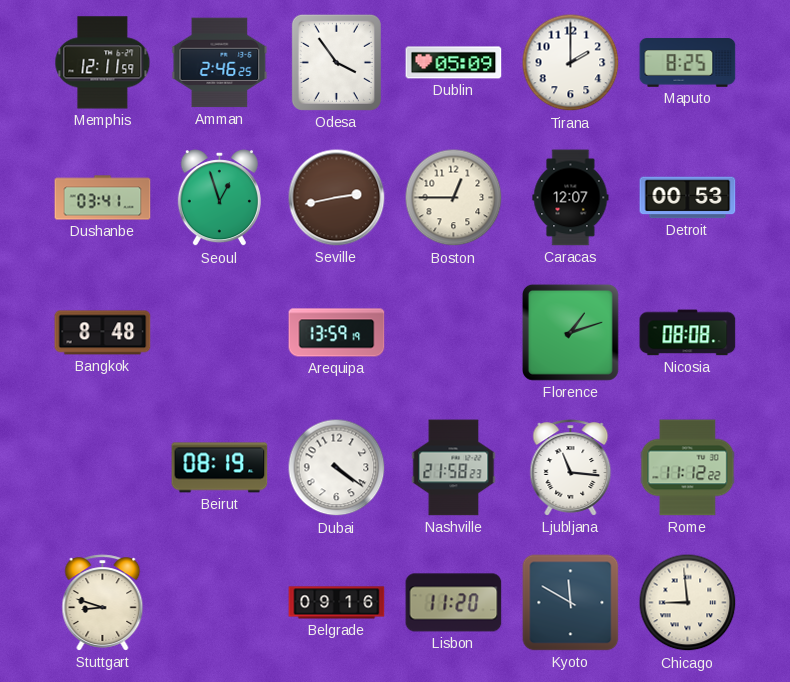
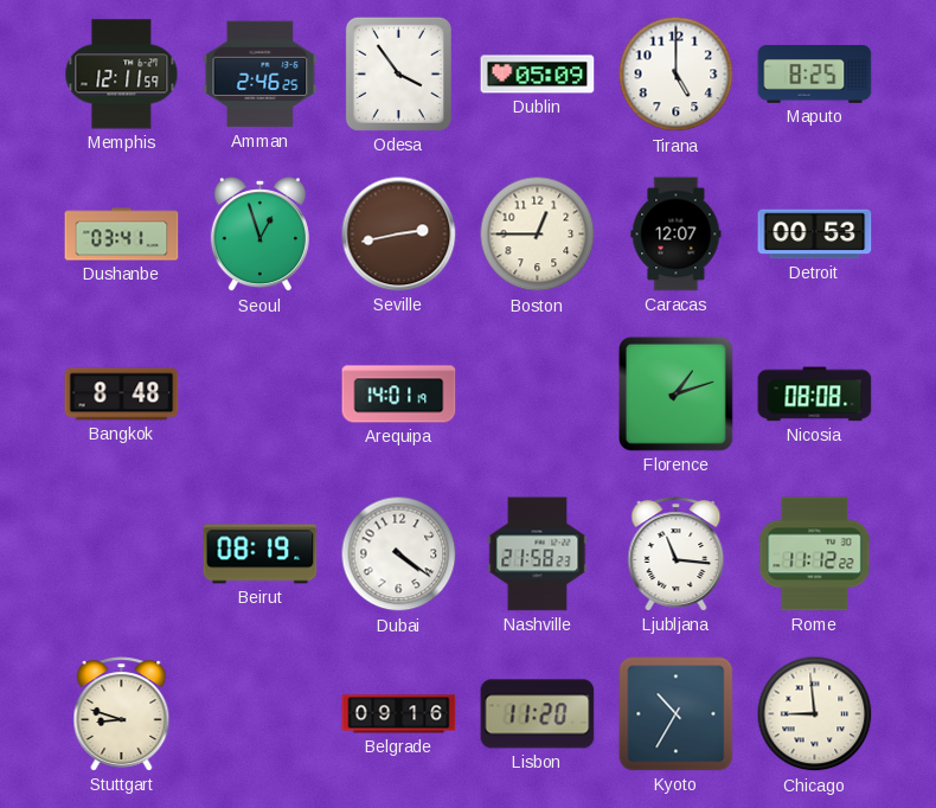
Tirana: 2:00 -> 5:00
Arequipa: 13:59 -> 14:01
Kyoto: 11:50 -> 10:35
